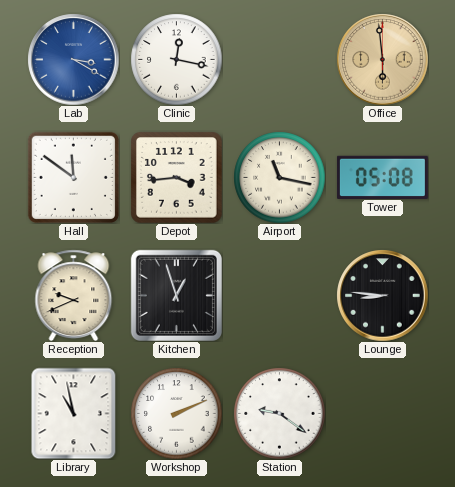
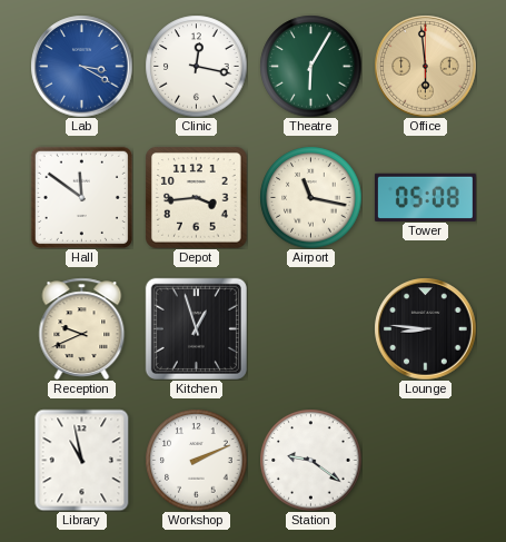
Theatre: none -> 6:05
